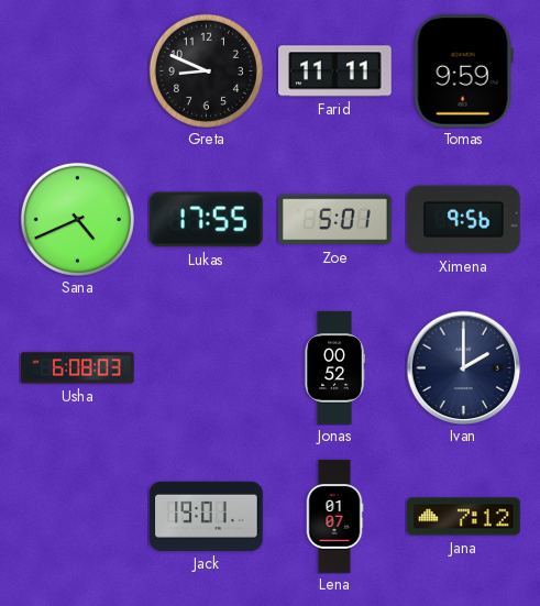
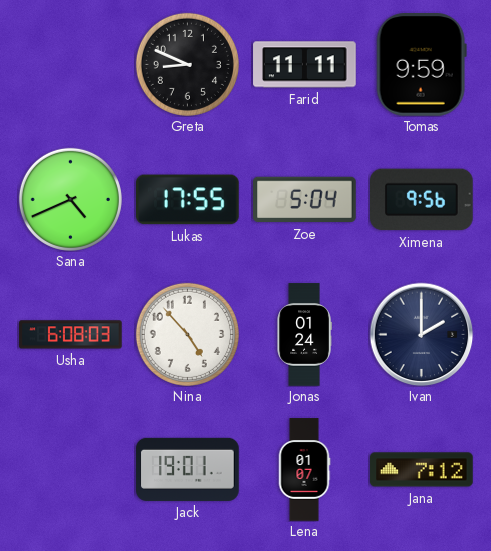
Zoe: 5:01 -> 5:04
Nina: none -> 4:53
Jonas: 00:52 -> 01:24
